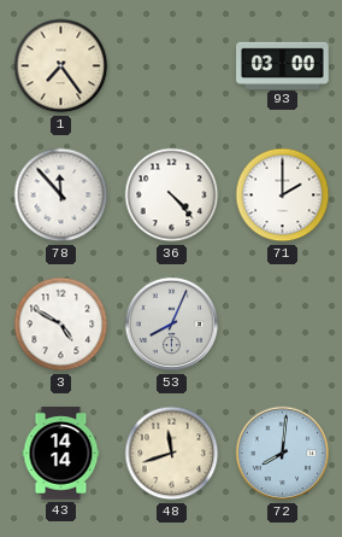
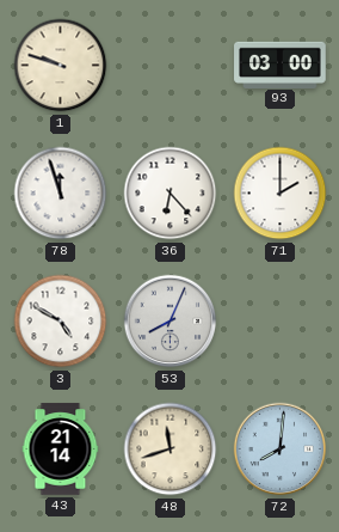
1: 7:24 -> 9:48
78: 11:53 -> 11:57
36: 4:23 -> 6:23
43: 14:14 -> 21:14
